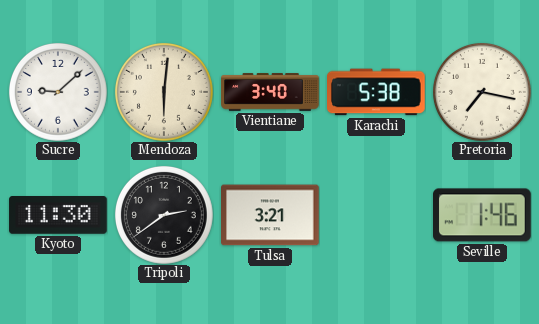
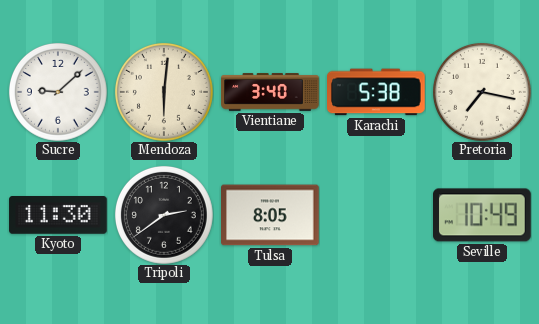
Tulsa: 3:21 -> 8:05
Seville: 1:46 -> 10:49
